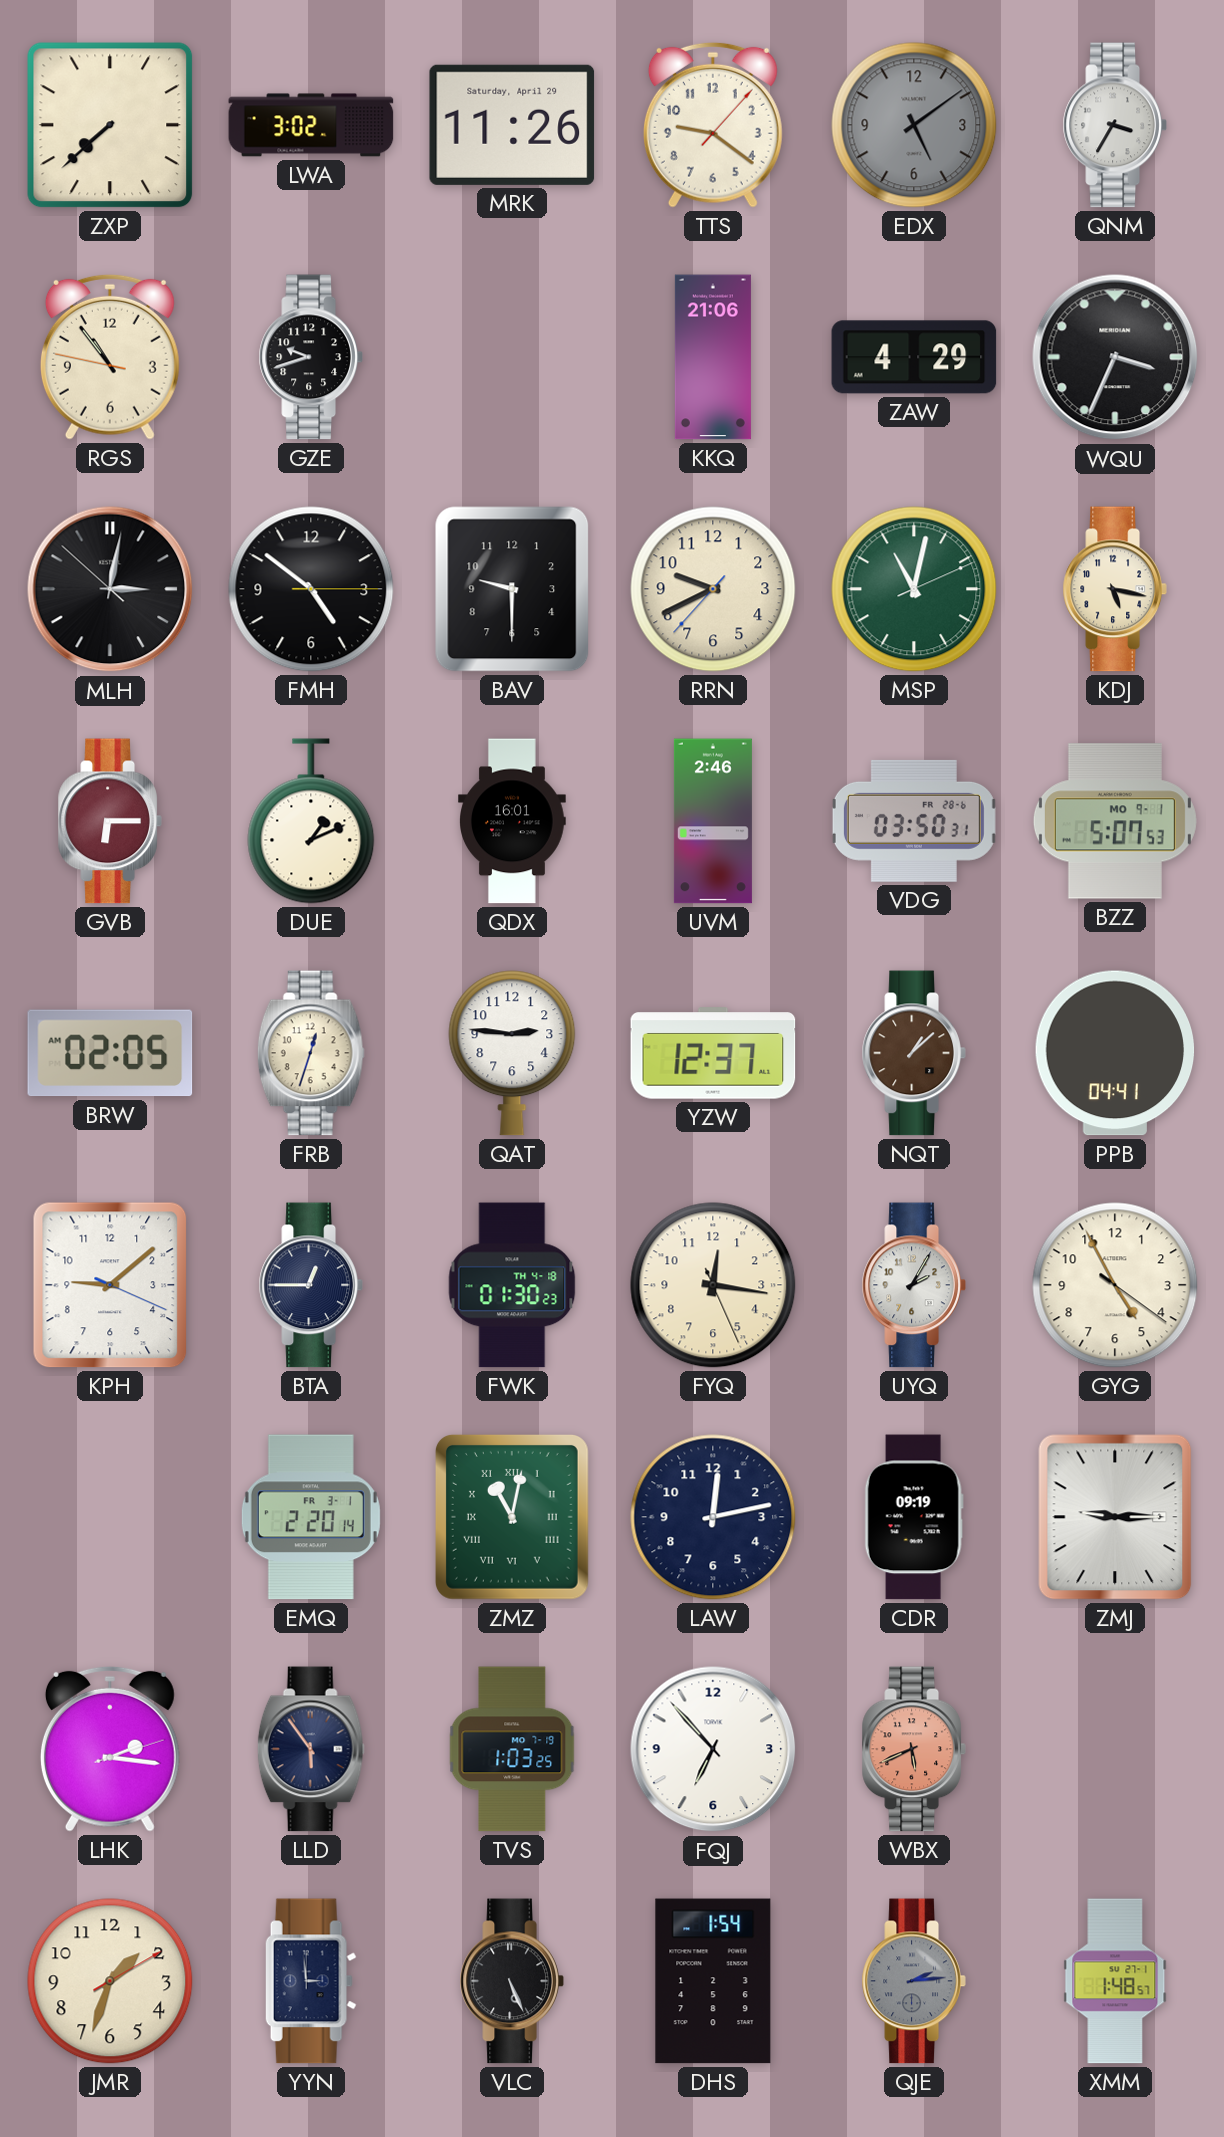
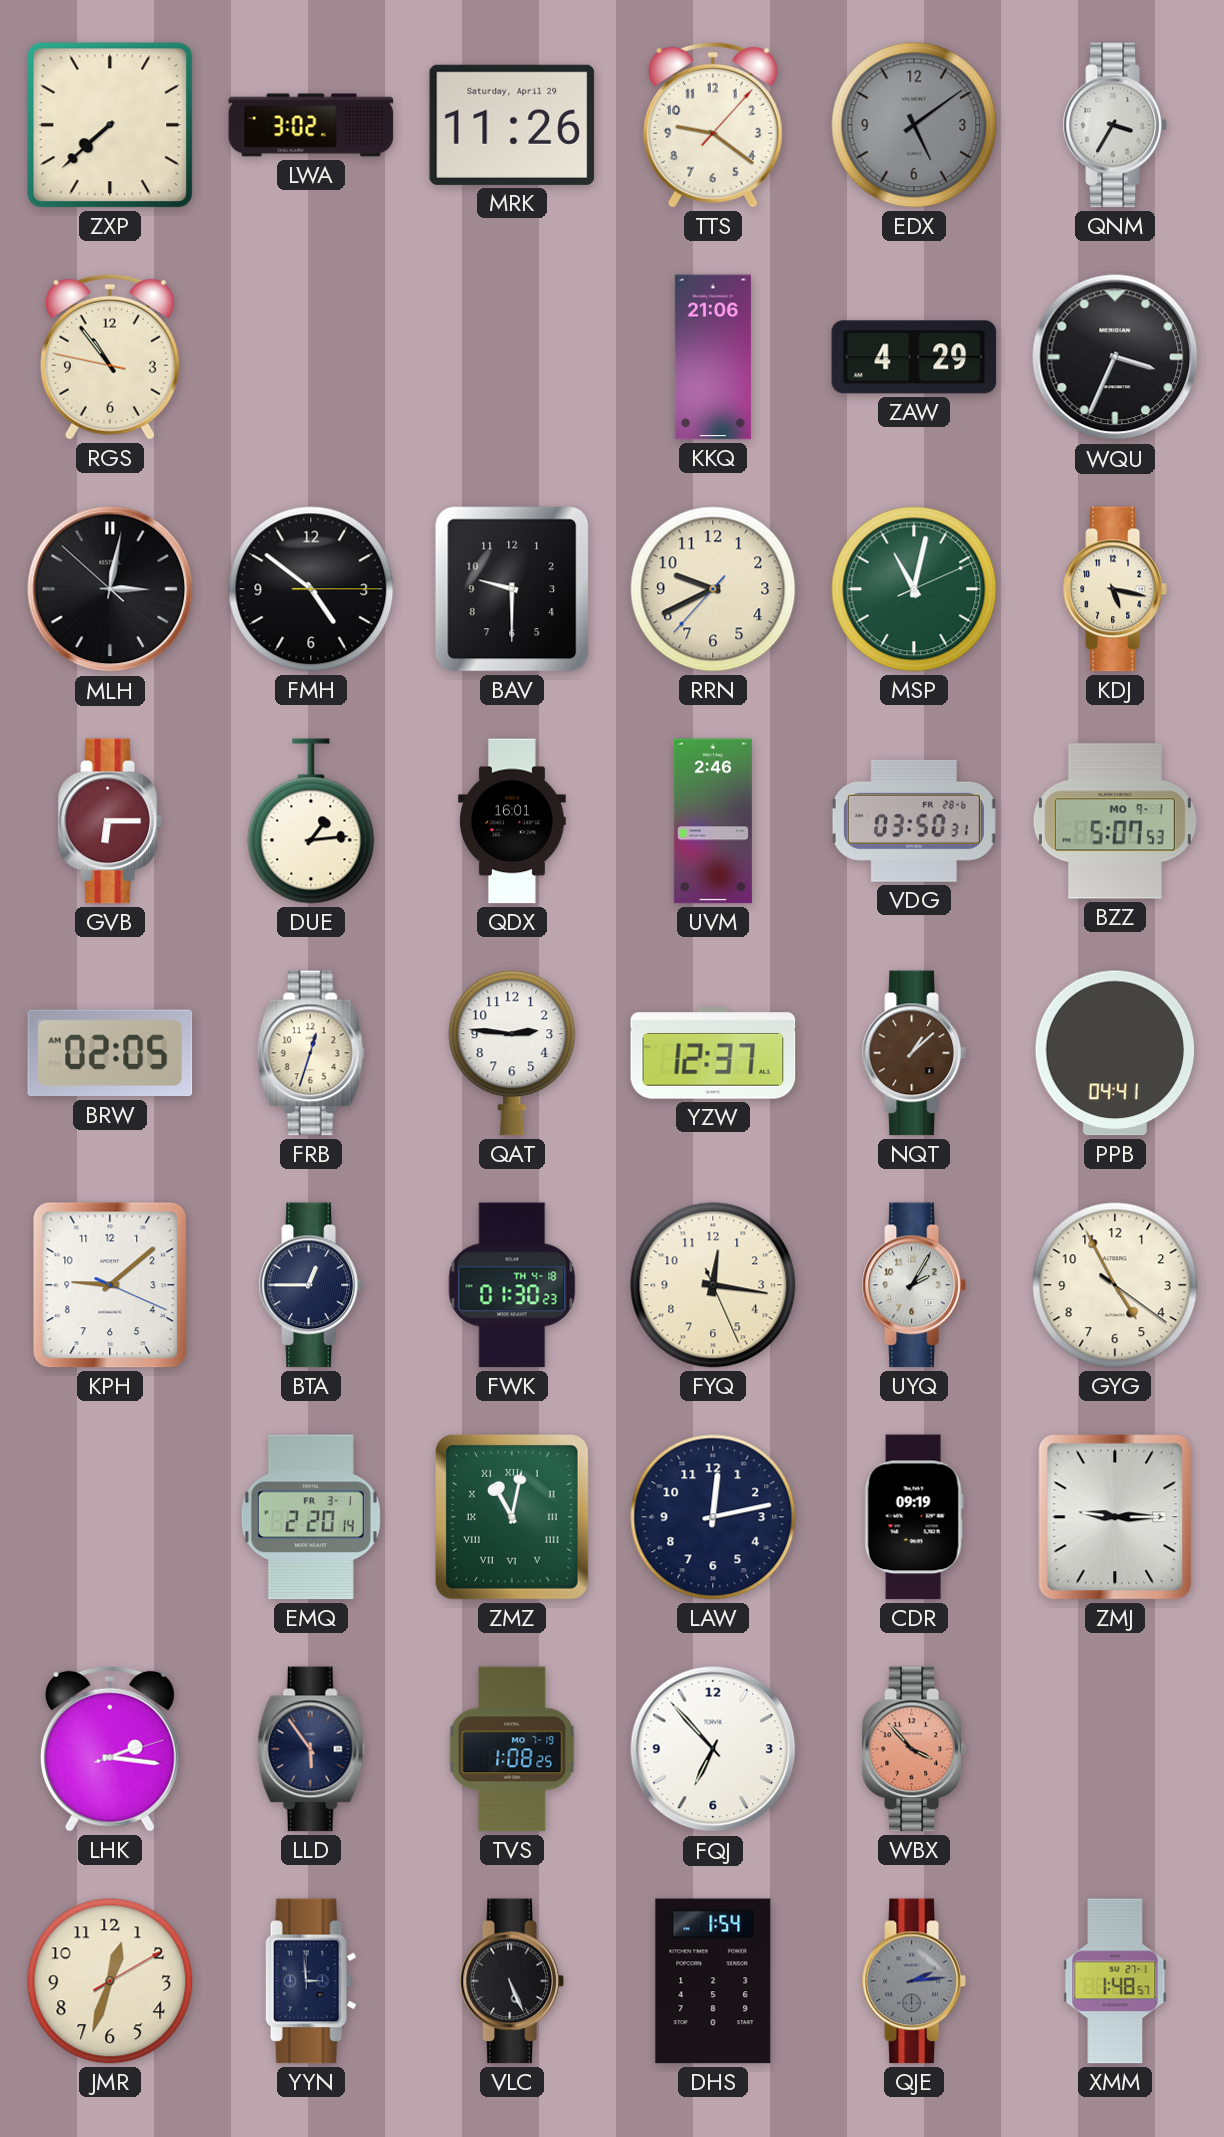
GZE: 9:42 -> none
DUE: 1:11 -> 1:14
TVS: 1:03 -> 1:08
WBX: 5:41 -> 3:53
JMR: 1:33 -> 12:33
